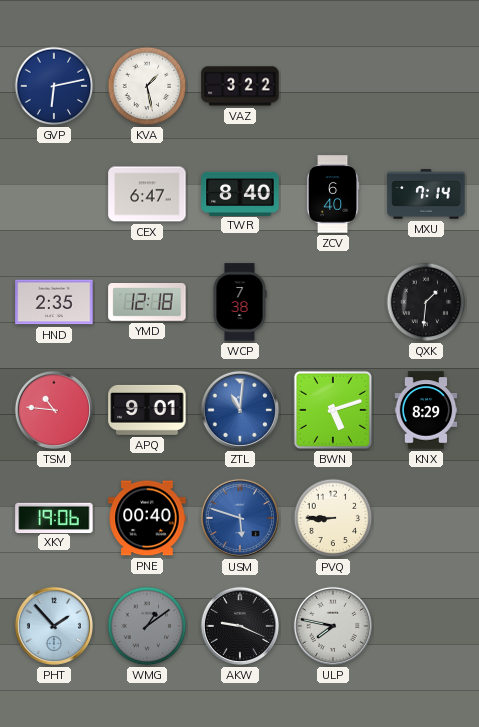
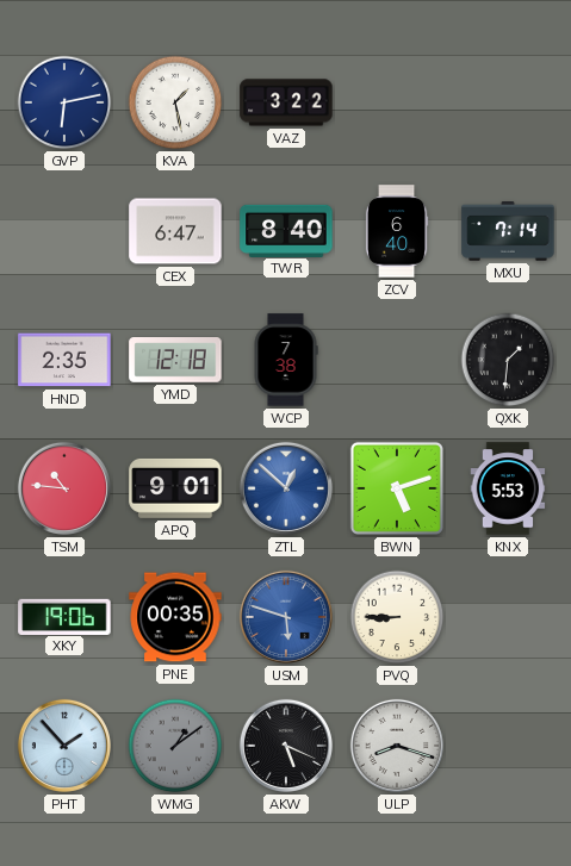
ZTL: 11:01 -> 12:52
KNX: 8:29 -> 5:53
PNE: 00:40 -> 00:35
AKW: 9:19 -> 5:19
ULP: 7:47 -> 8:18
